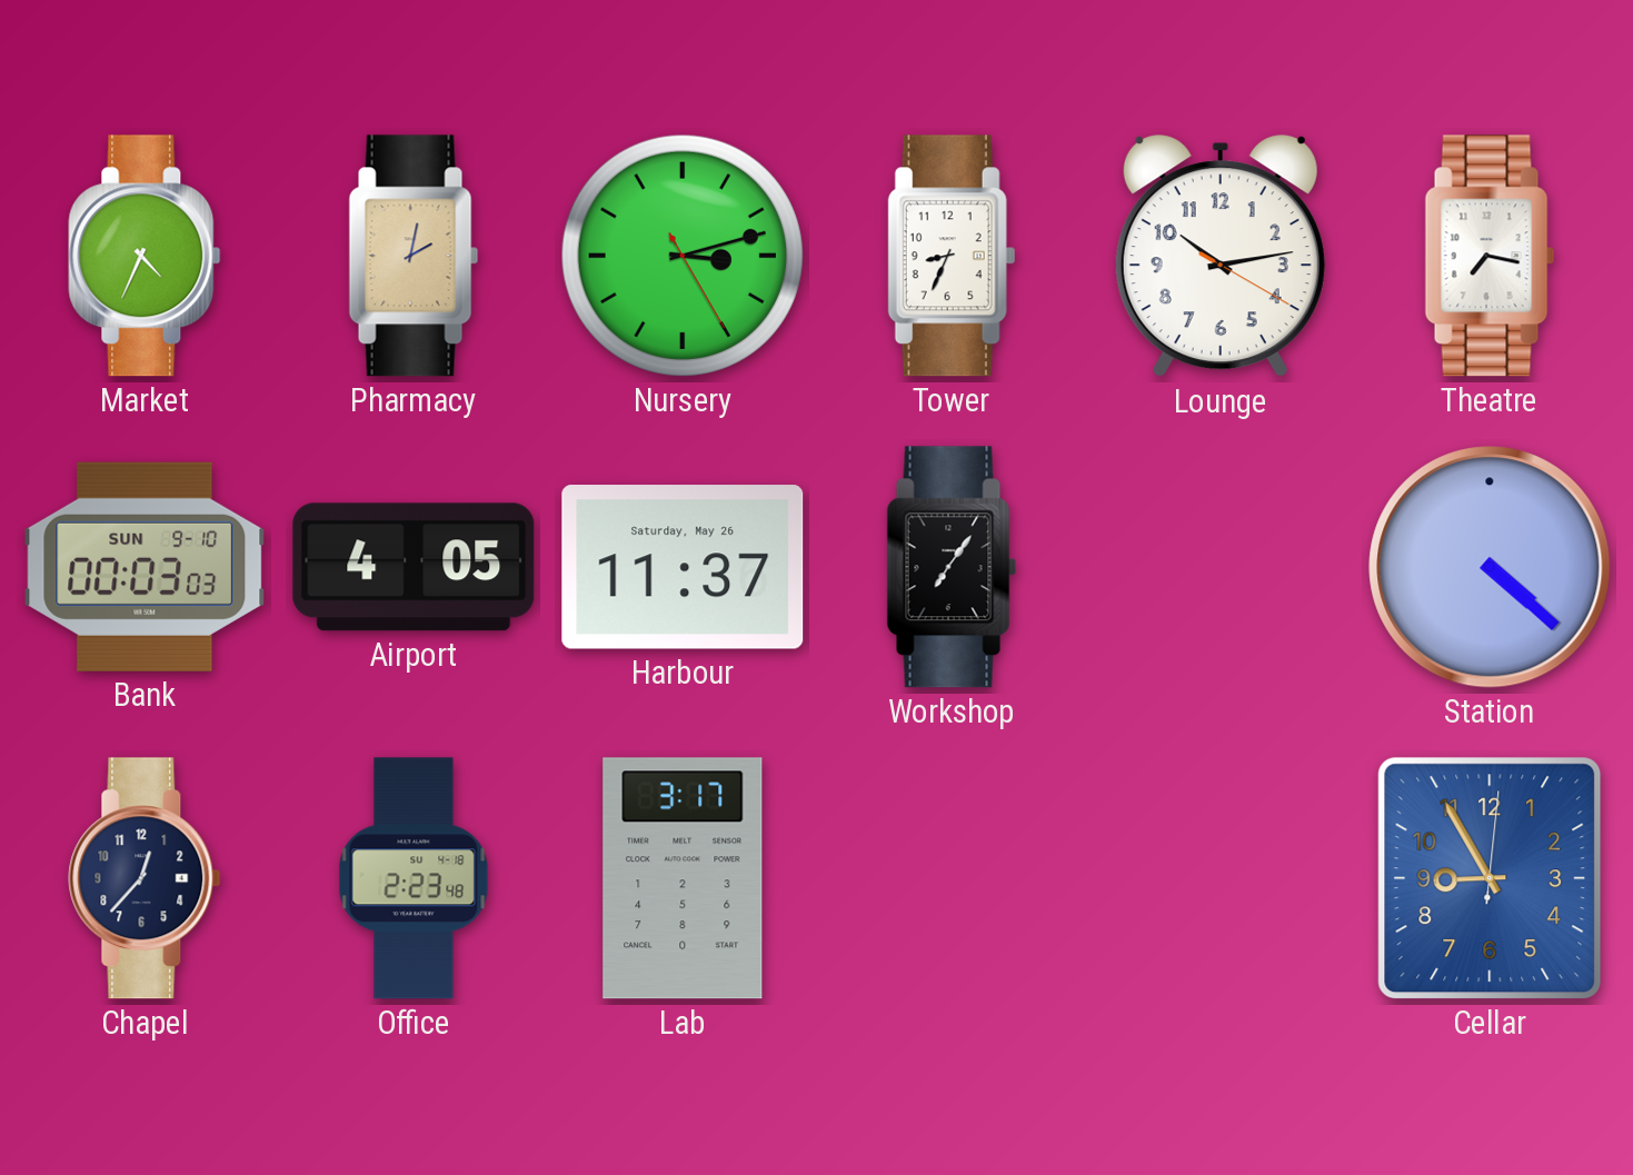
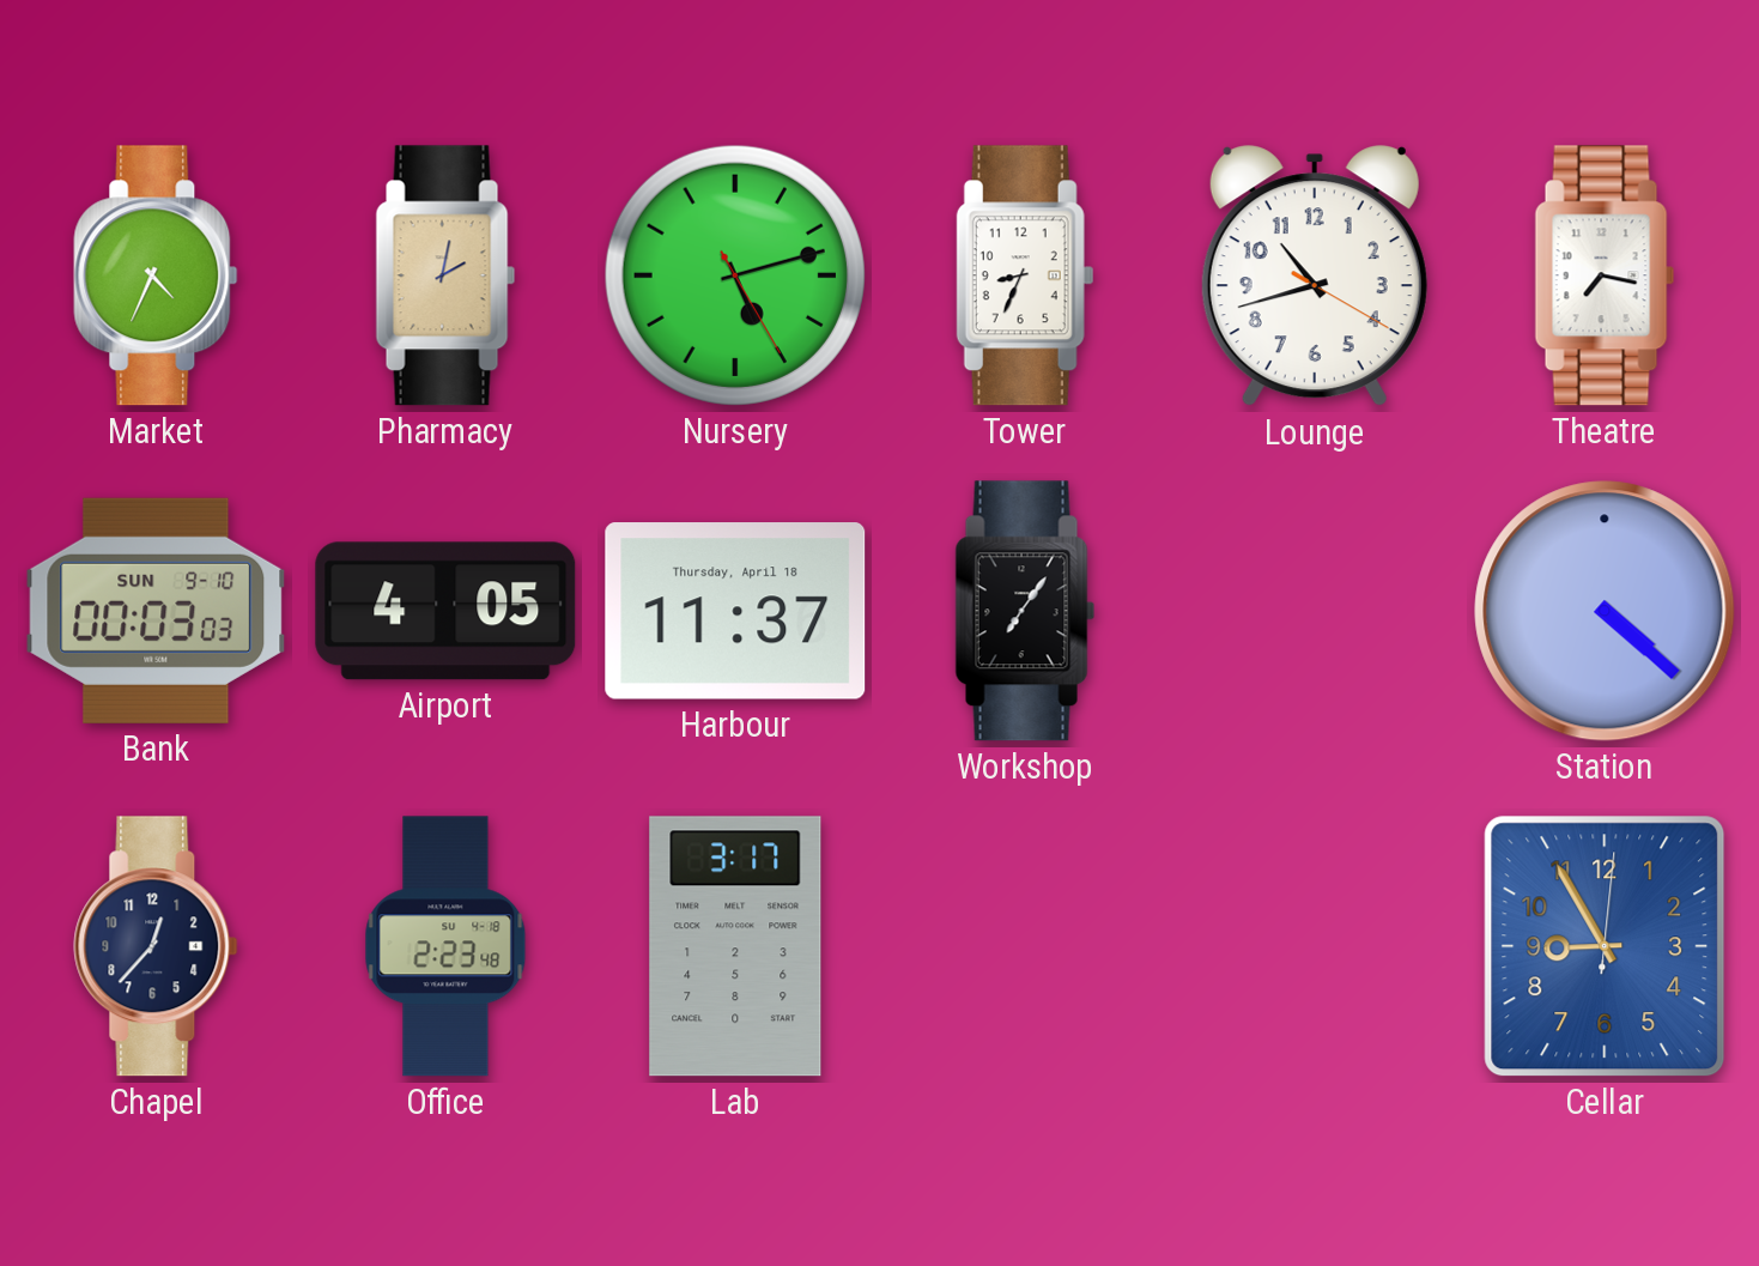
Nursery: 3:12 -> 5:12
Lounge: 10:13 -> 10:42
Harbour date: Saturday, May 26 -> Thursday, April 18
